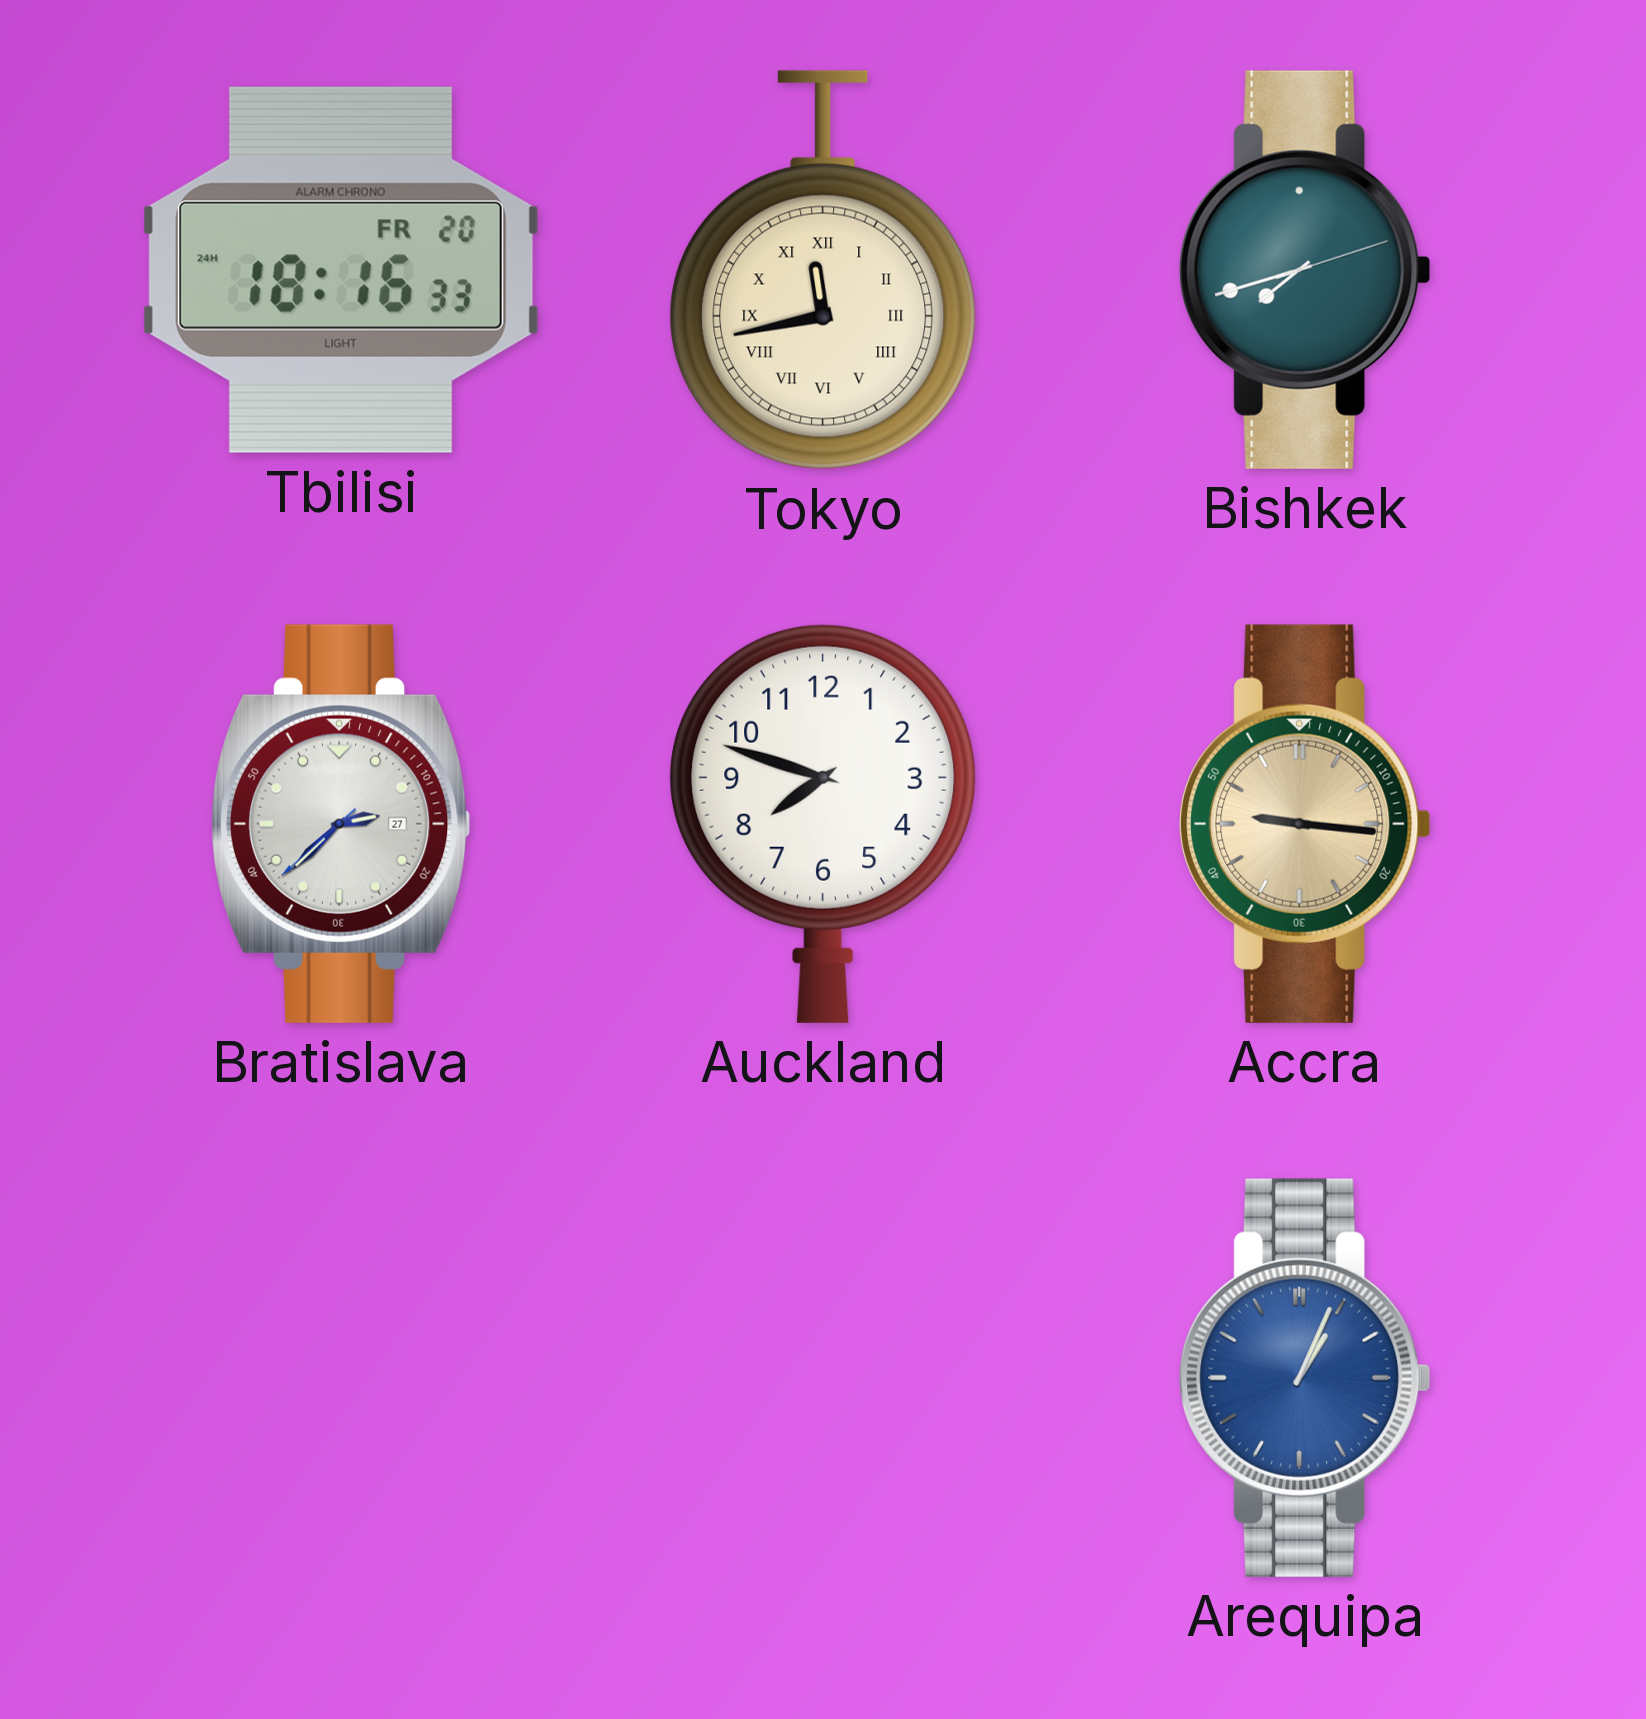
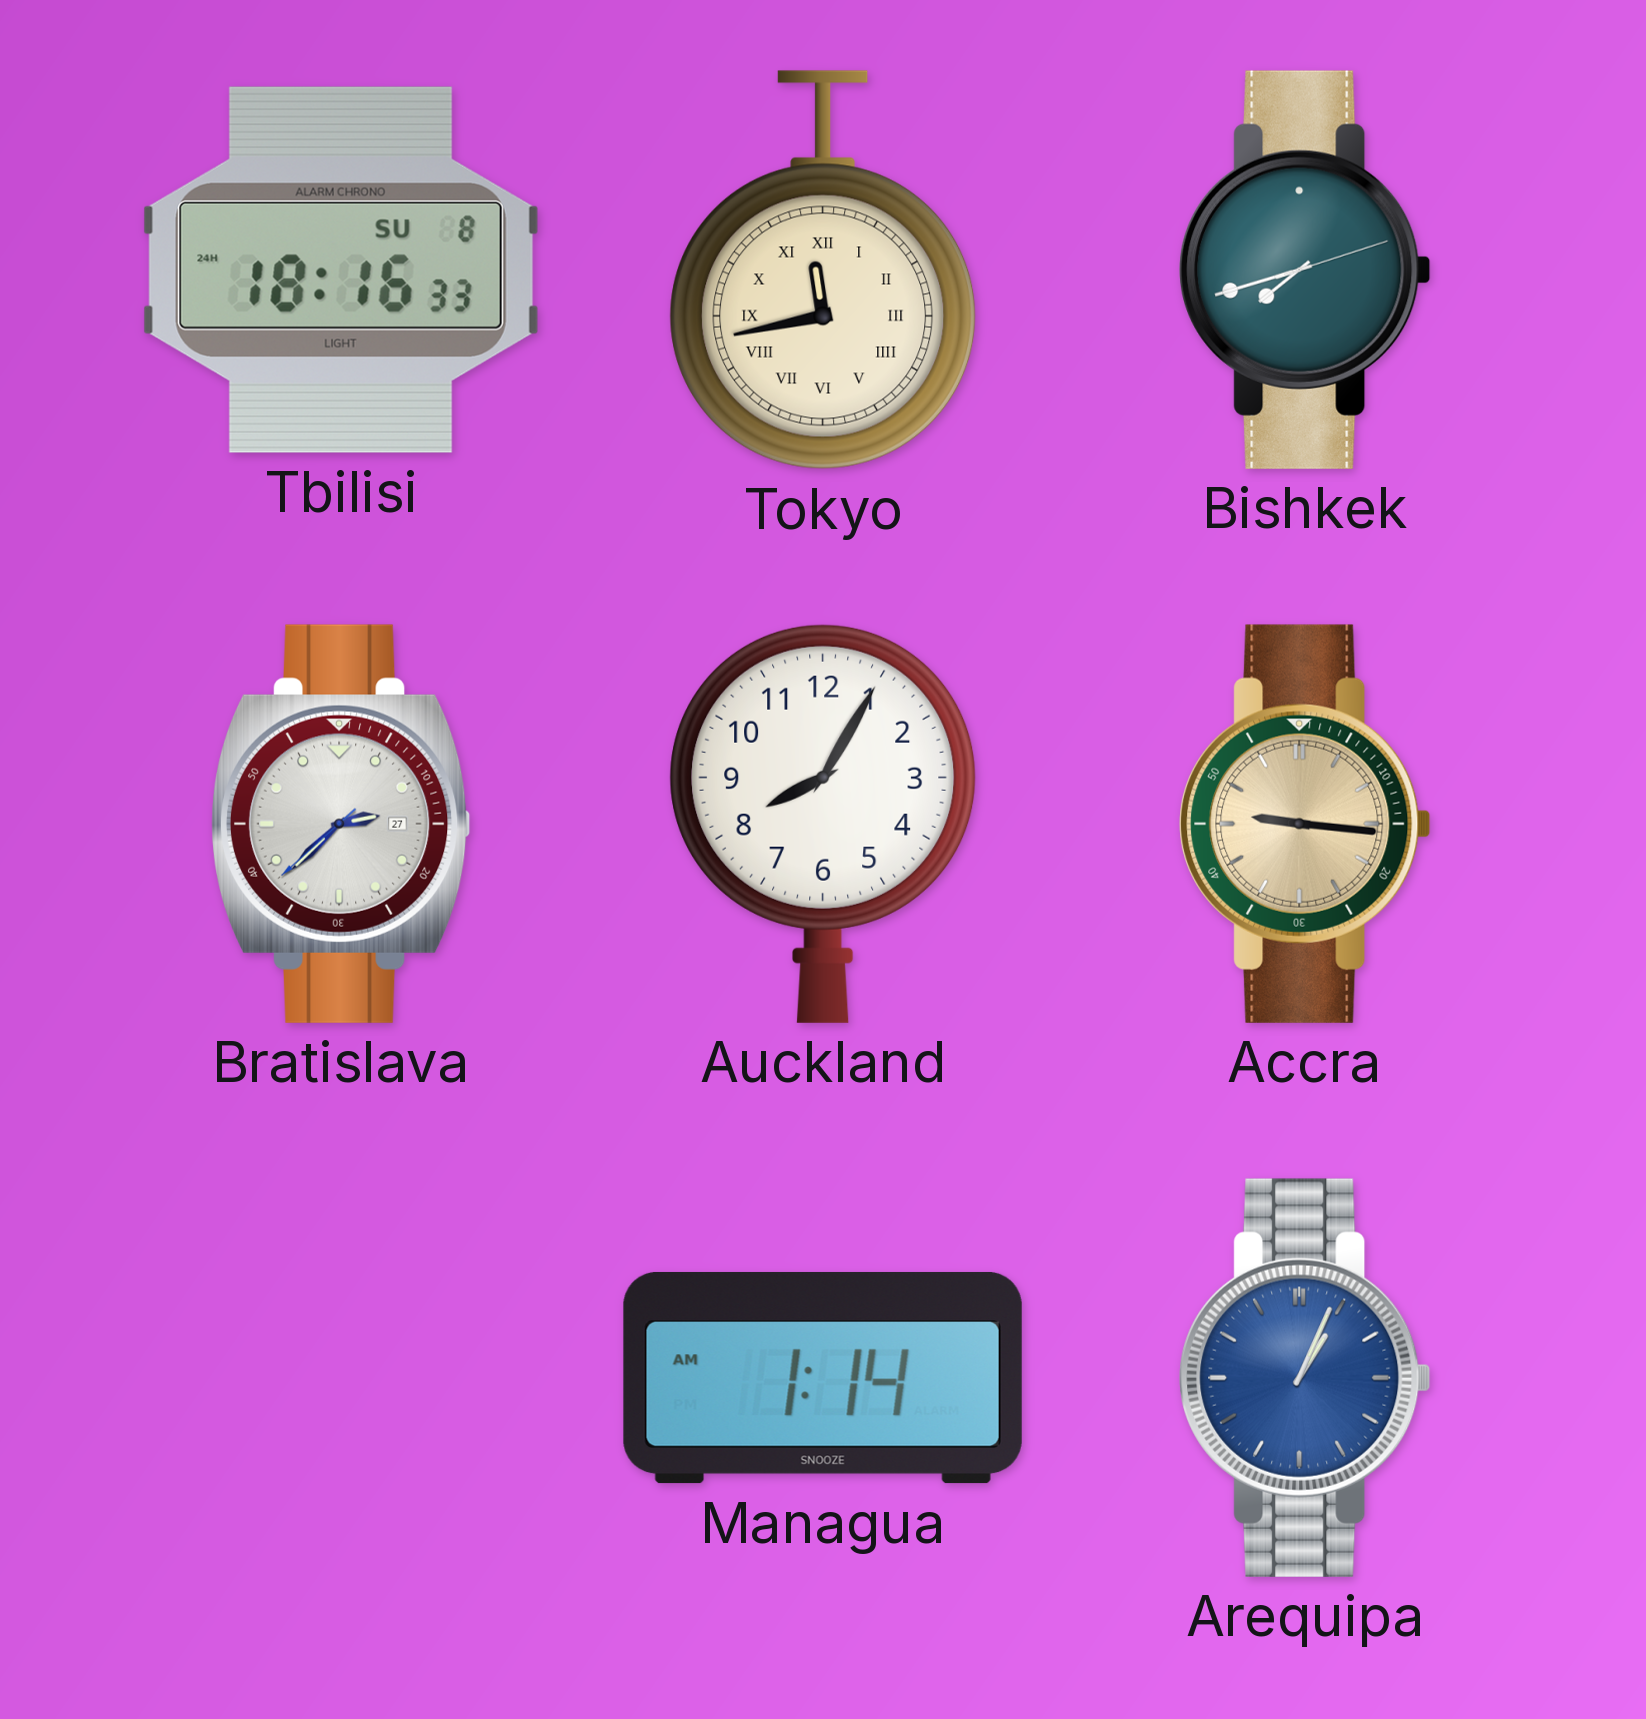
Tbilisi date: FR 20 -> SU 8
Auckland: 7:48 -> 8:05
Managua: none -> 1:14
